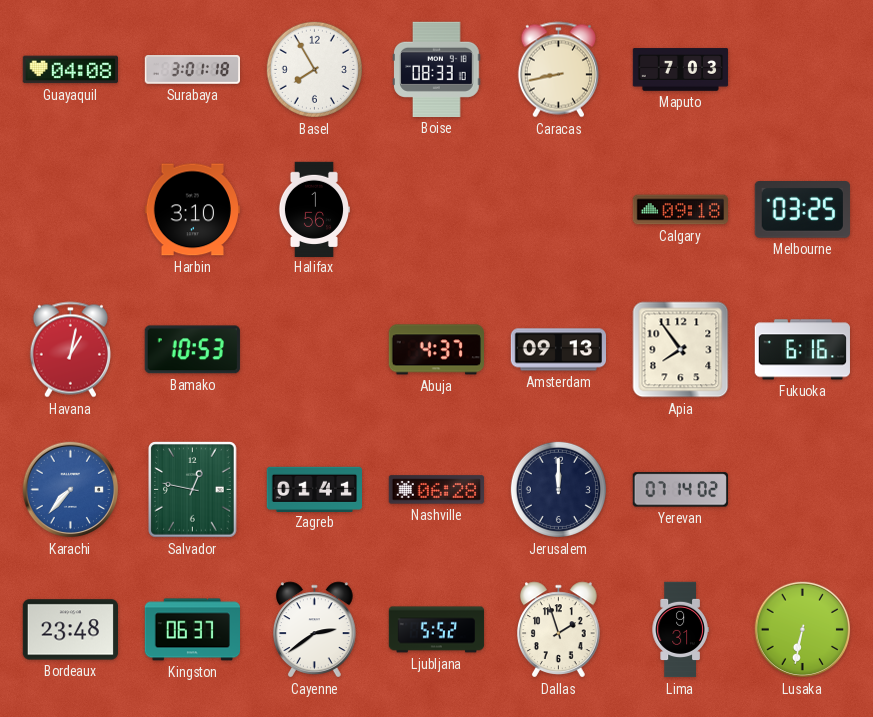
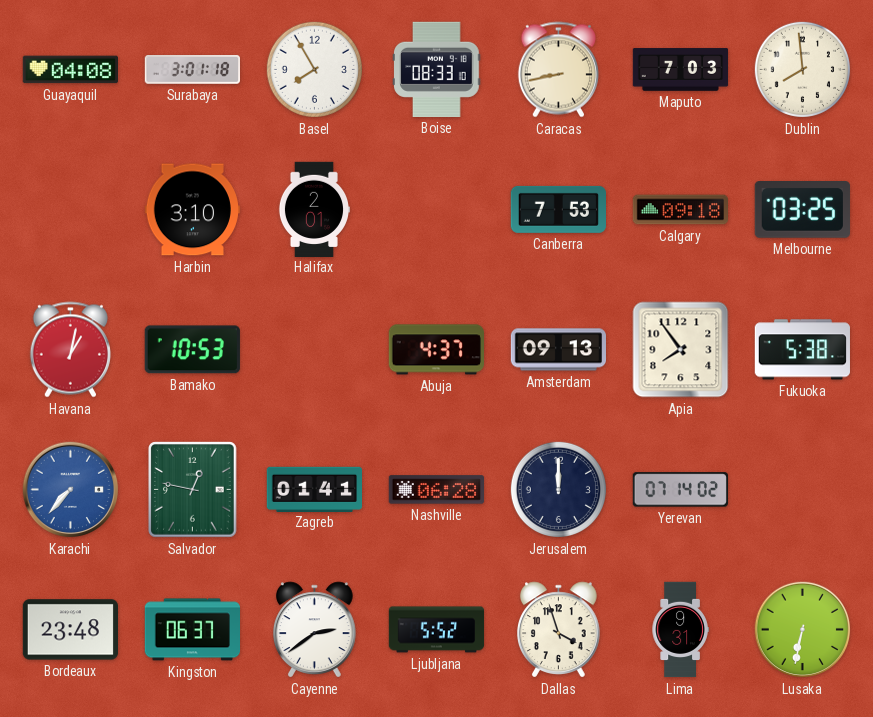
Dublin: none -> 7:59
Halifax: 1:56 -> 2:01
Canberra: none -> 7:53
Fukuoka: 6:16 -> 5:38
Dallas: 1:57 -> 3:57
